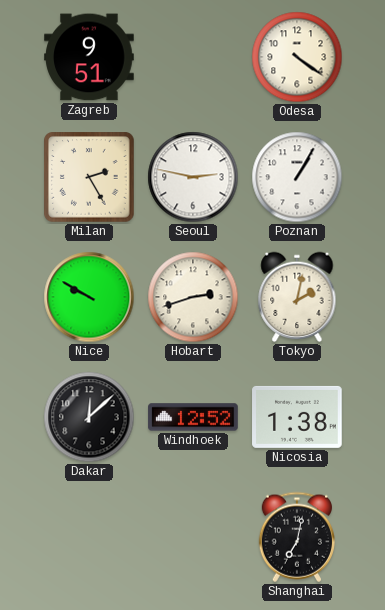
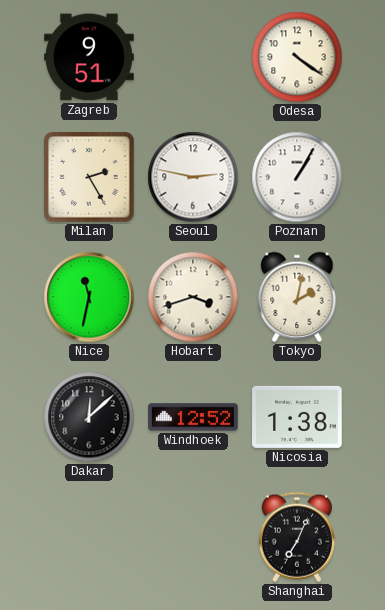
Nice: 9:50 -> 11:32
Hobart: 2:42 -> 3:42
Shanghai: 7:02 -> 7:04
